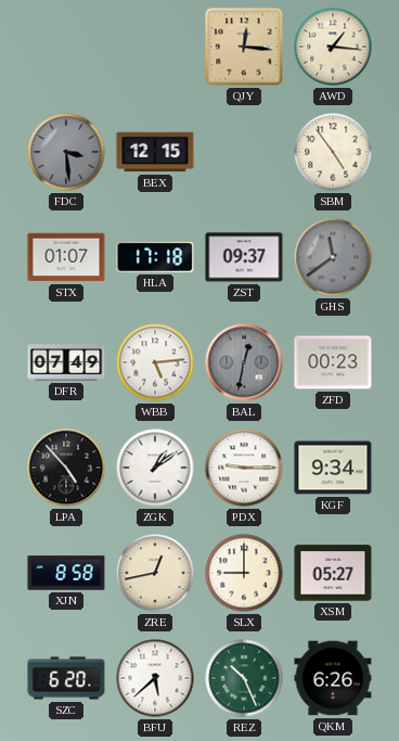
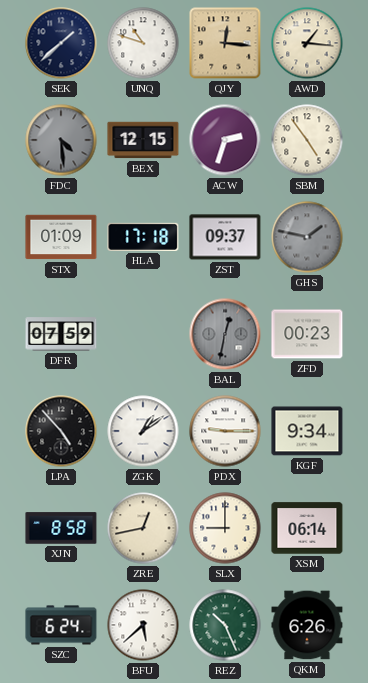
SEK: none -> 1:38
UNQ: none -> 10:48
FDC: 3:29 -> 4:29
ACW: none -> 2:33
STX: 01:07 -> 01:09
GHS: 11:39 -> 1:47
DFR: 07:49 -> 07:59
WBB: 5:14 -> none
XSM: 05:27 -> 06:14
SZC: 6:20 -> 6:24
